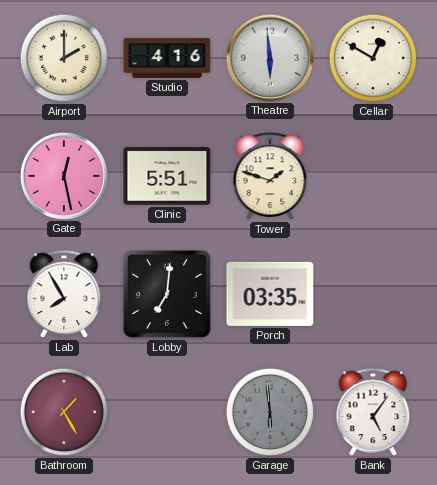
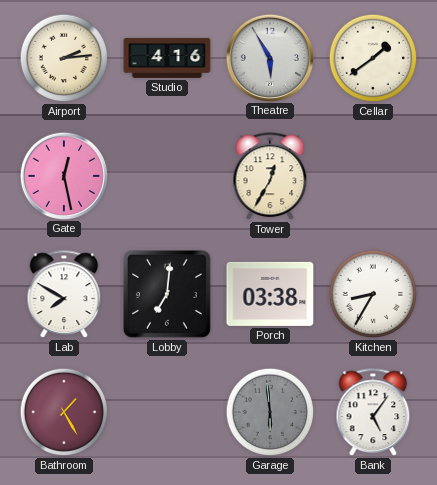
Airport: 2:00 -> 2:14
Theatre: 5:59 -> 5:55
Cellar: 12:50 -> 1:39
Clinic: 5:51 -> none
Tower: 1:48 -> 12:35
Lab: 7:55 -> 7:50
Porch: 03:35 -> 03:38
Kitchen: none -> 8:35
